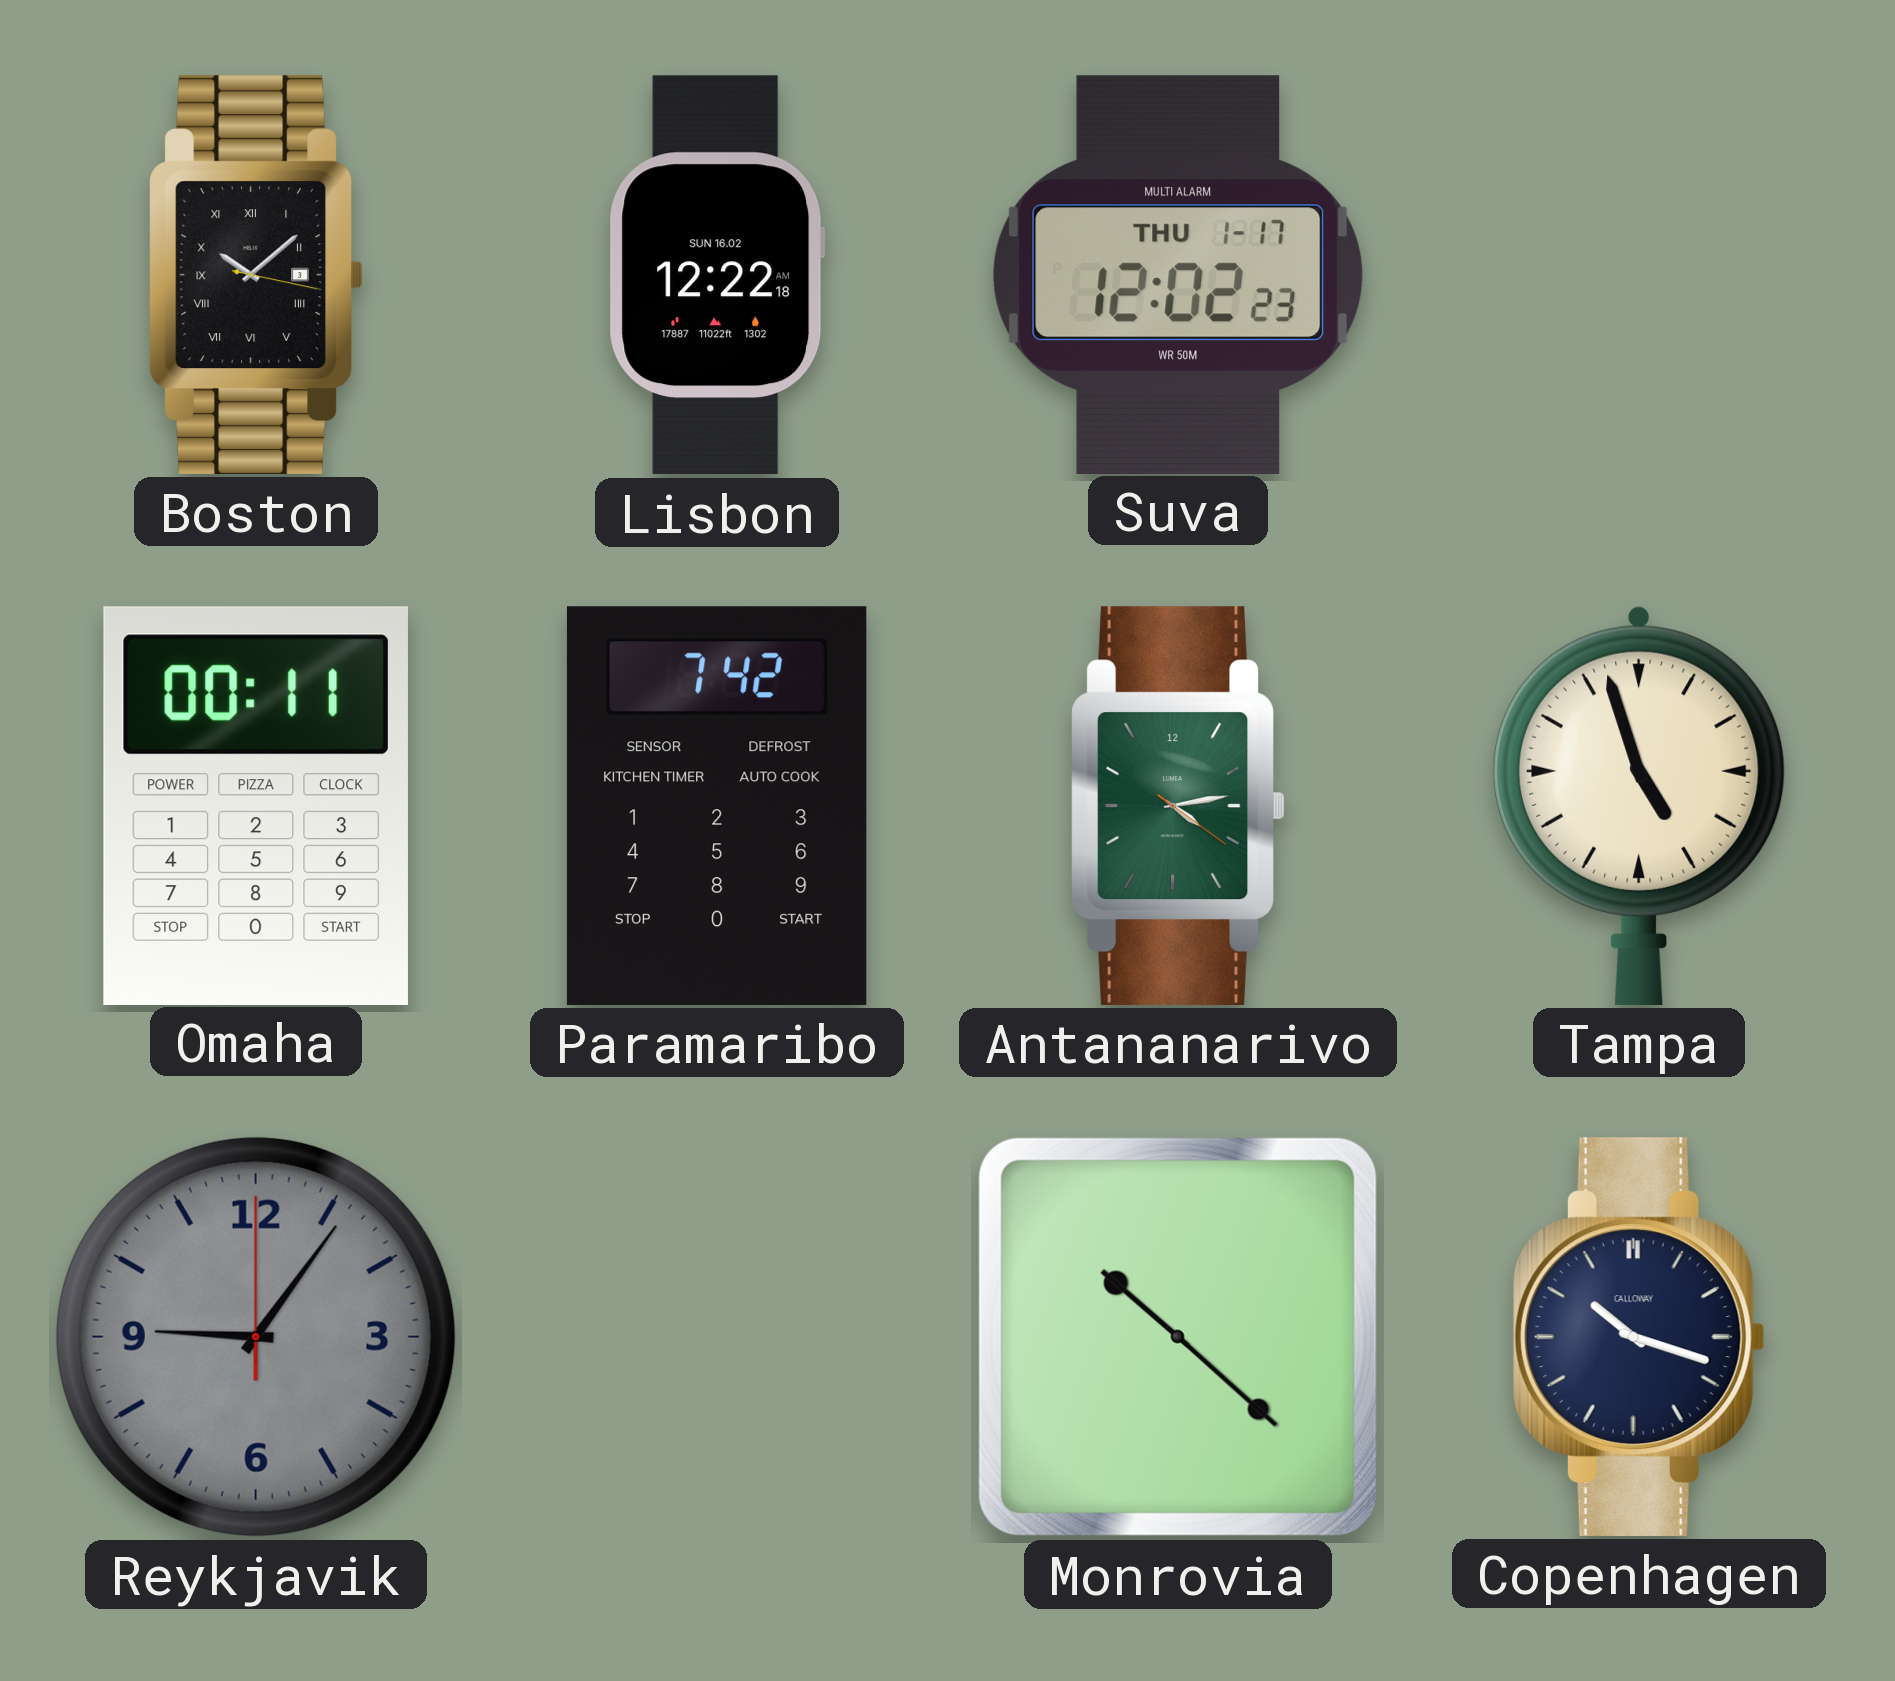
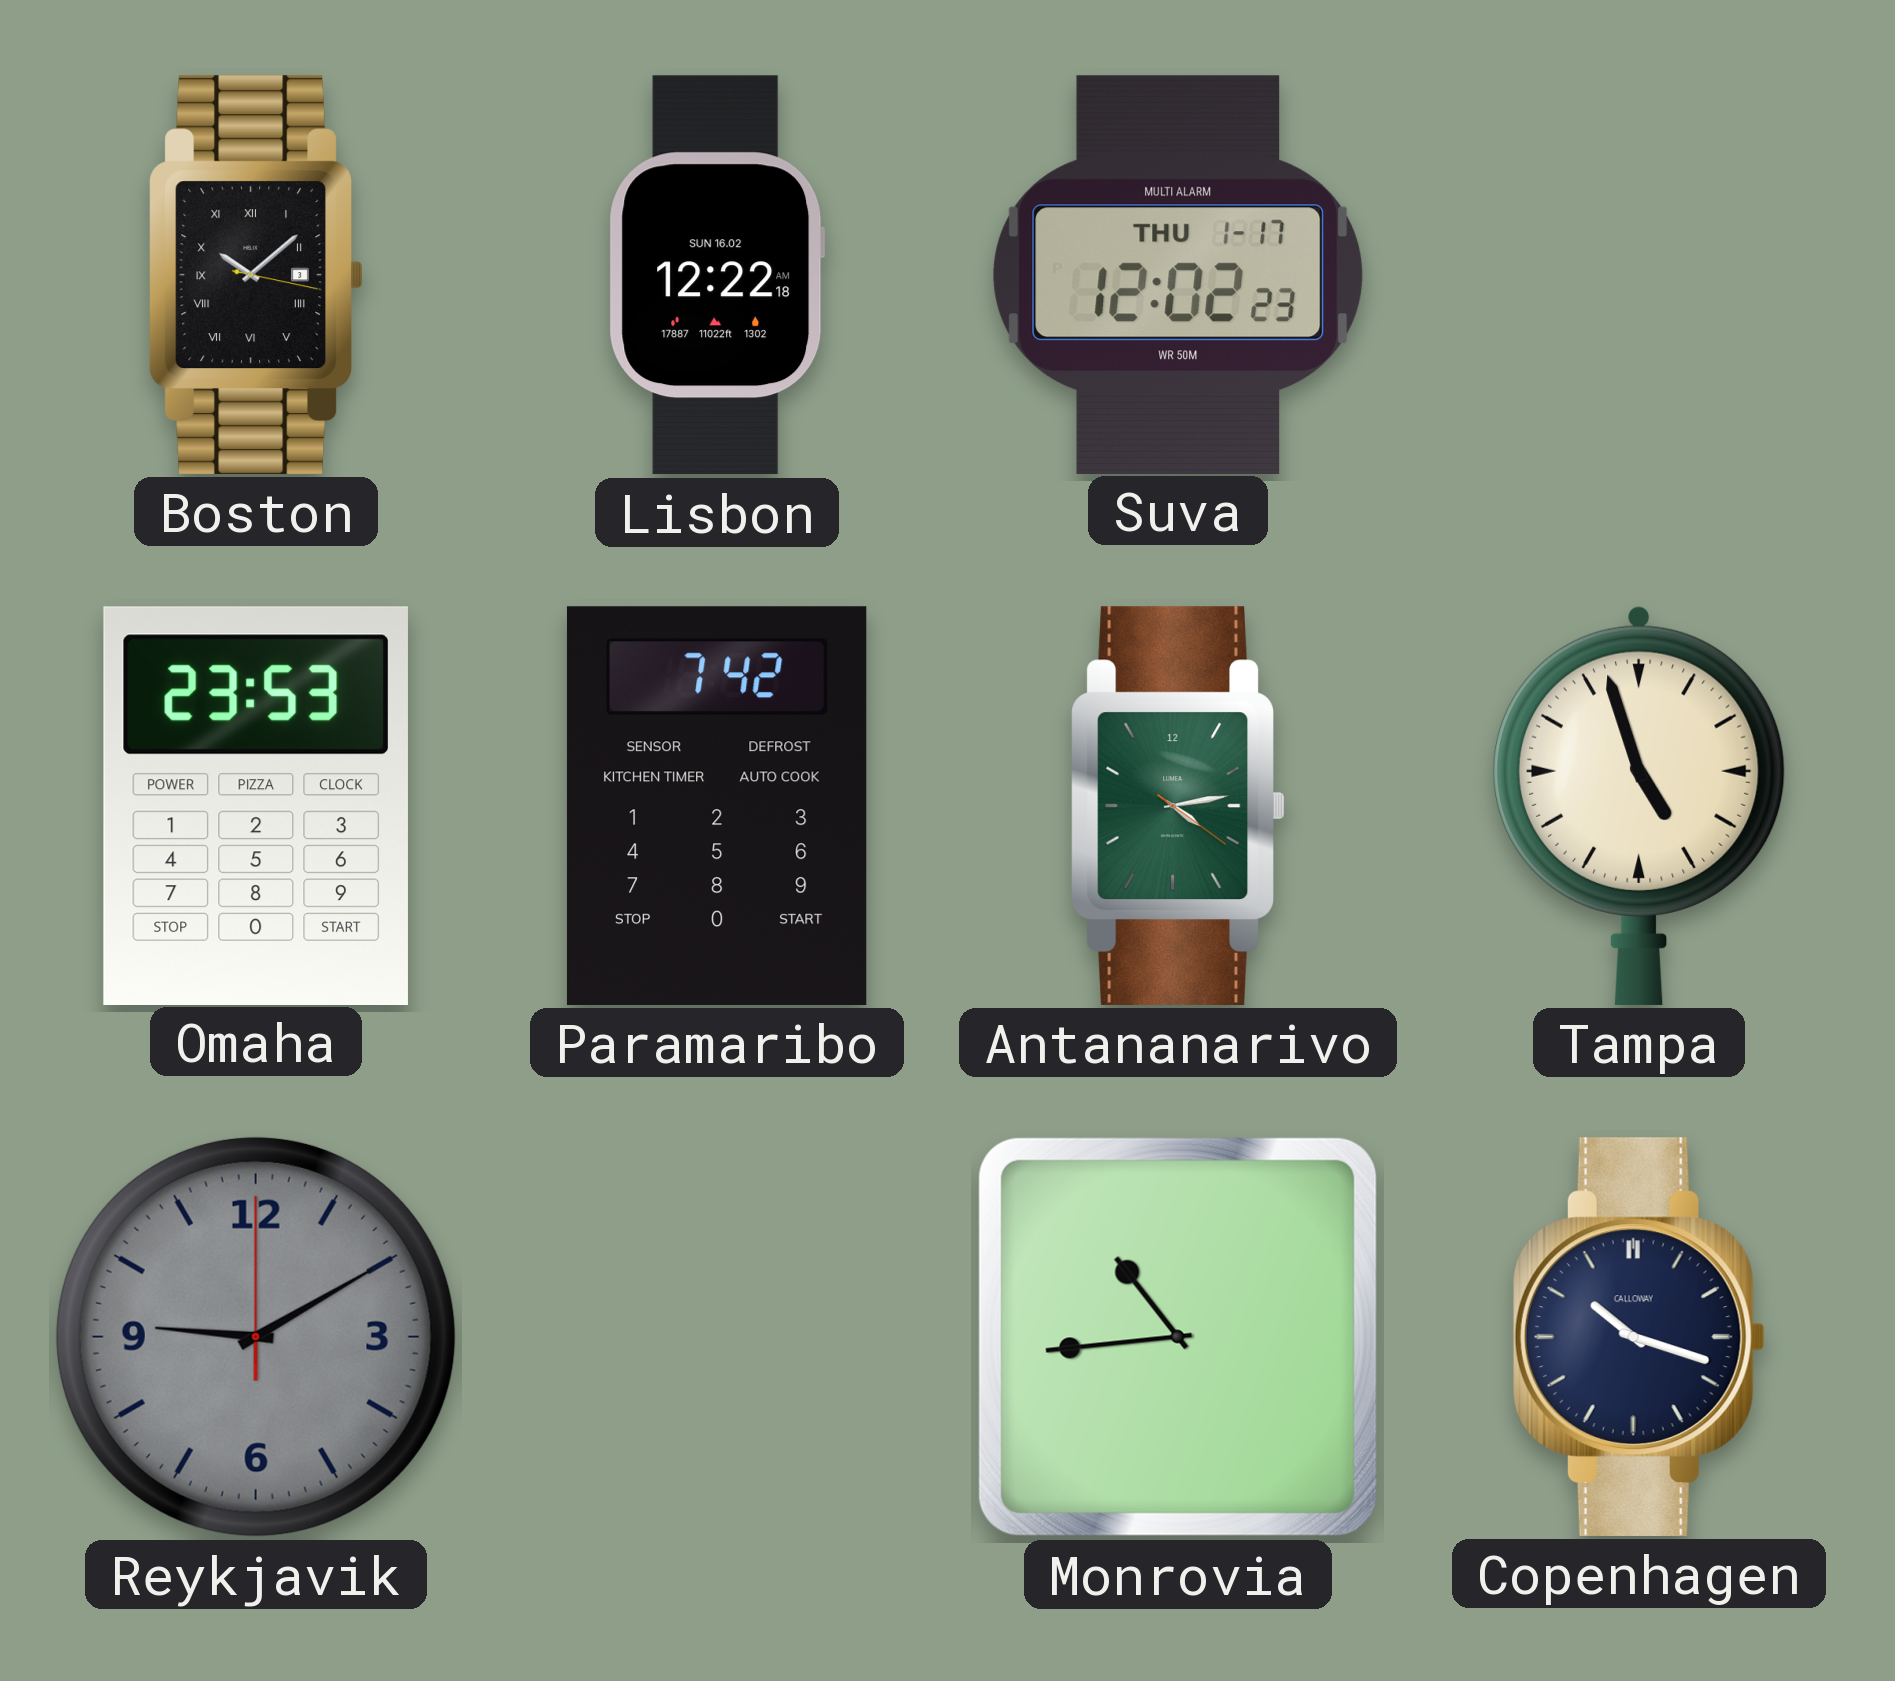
Omaha: 00:11 -> 23:53
Reykjavik: 9:06 -> 9:10
Monrovia: 10:22 -> 10:44
